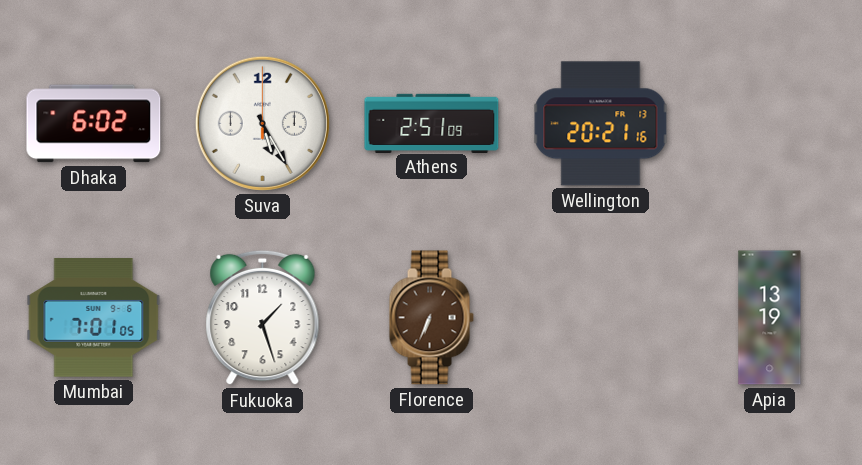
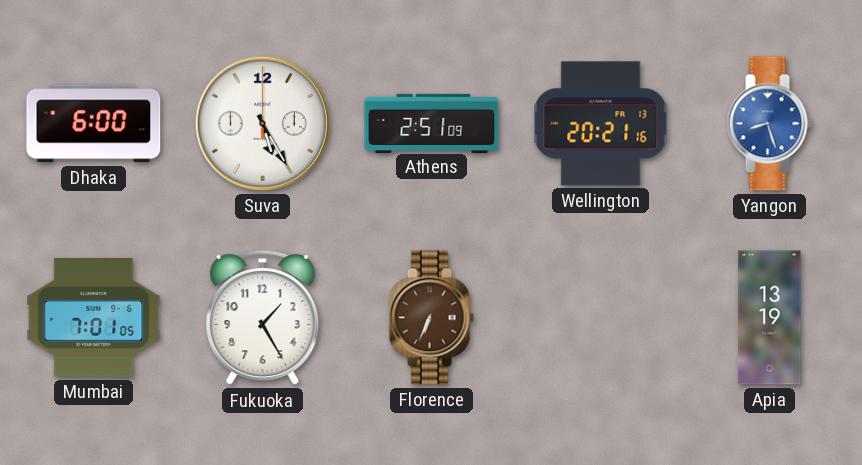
Dhaka: 6:02 -> 6:00
Yangon: none -> 8:27
Fukuoka: 1:27 -> 1:25
